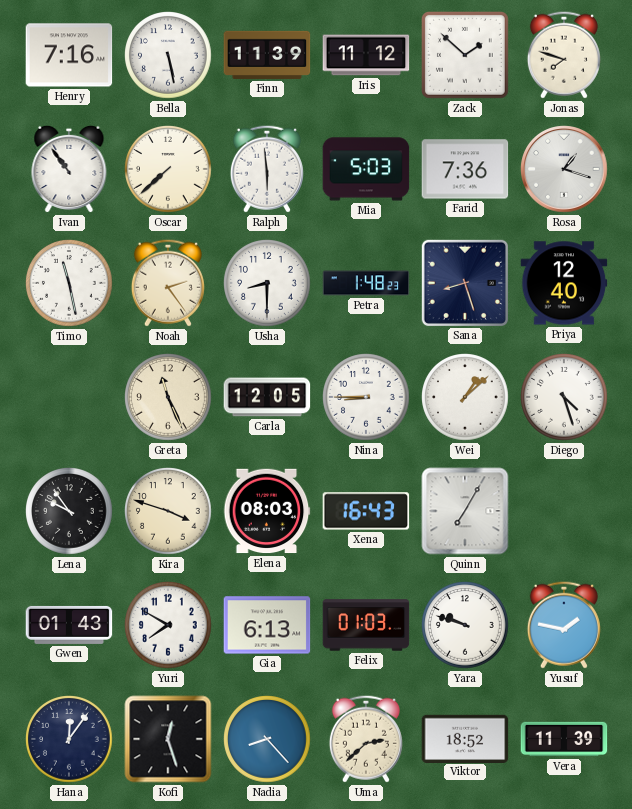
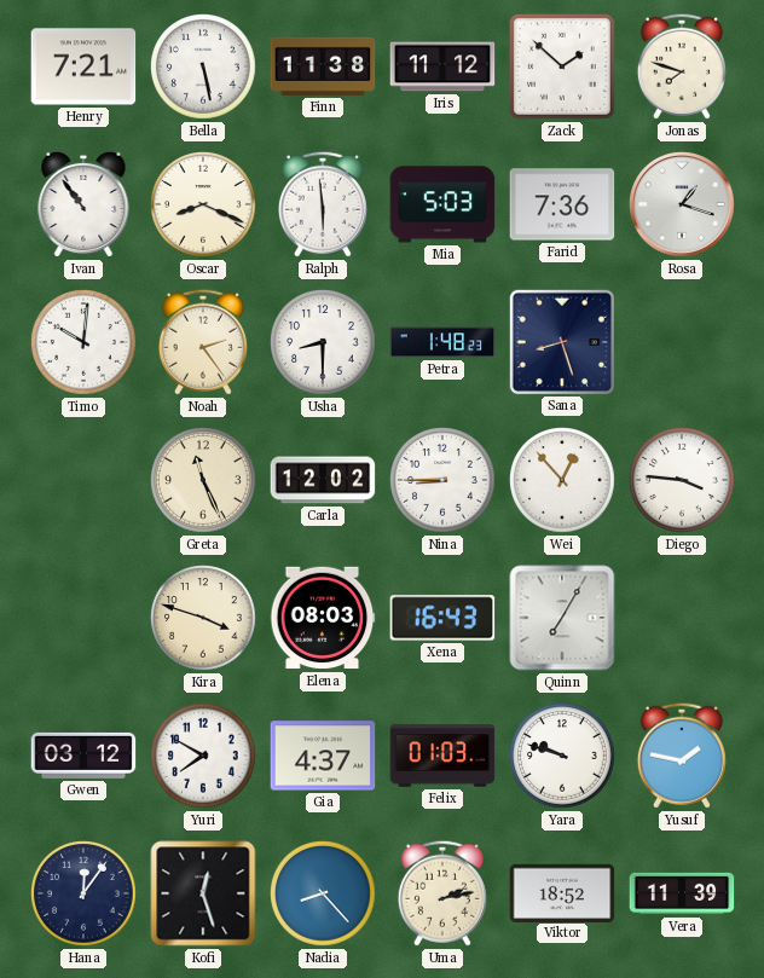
Henry: 7:16 -> 7:21
Finn: 11:39 -> 11:38
Oscar: 7:38 -> 8:19
Timo: 11:28 -> 10:01
Priya: 12:40 -> none
Carla: 12:05 -> 12:02
Wei: 1:08 -> 12:53
Diego: 4:27 -> 3:46
Lena: 9:54 -> none
Gwen: 01:43 -> 03:12
Gia: 6:13 -> 4:37
Uma: 2:38 -> 2:13
